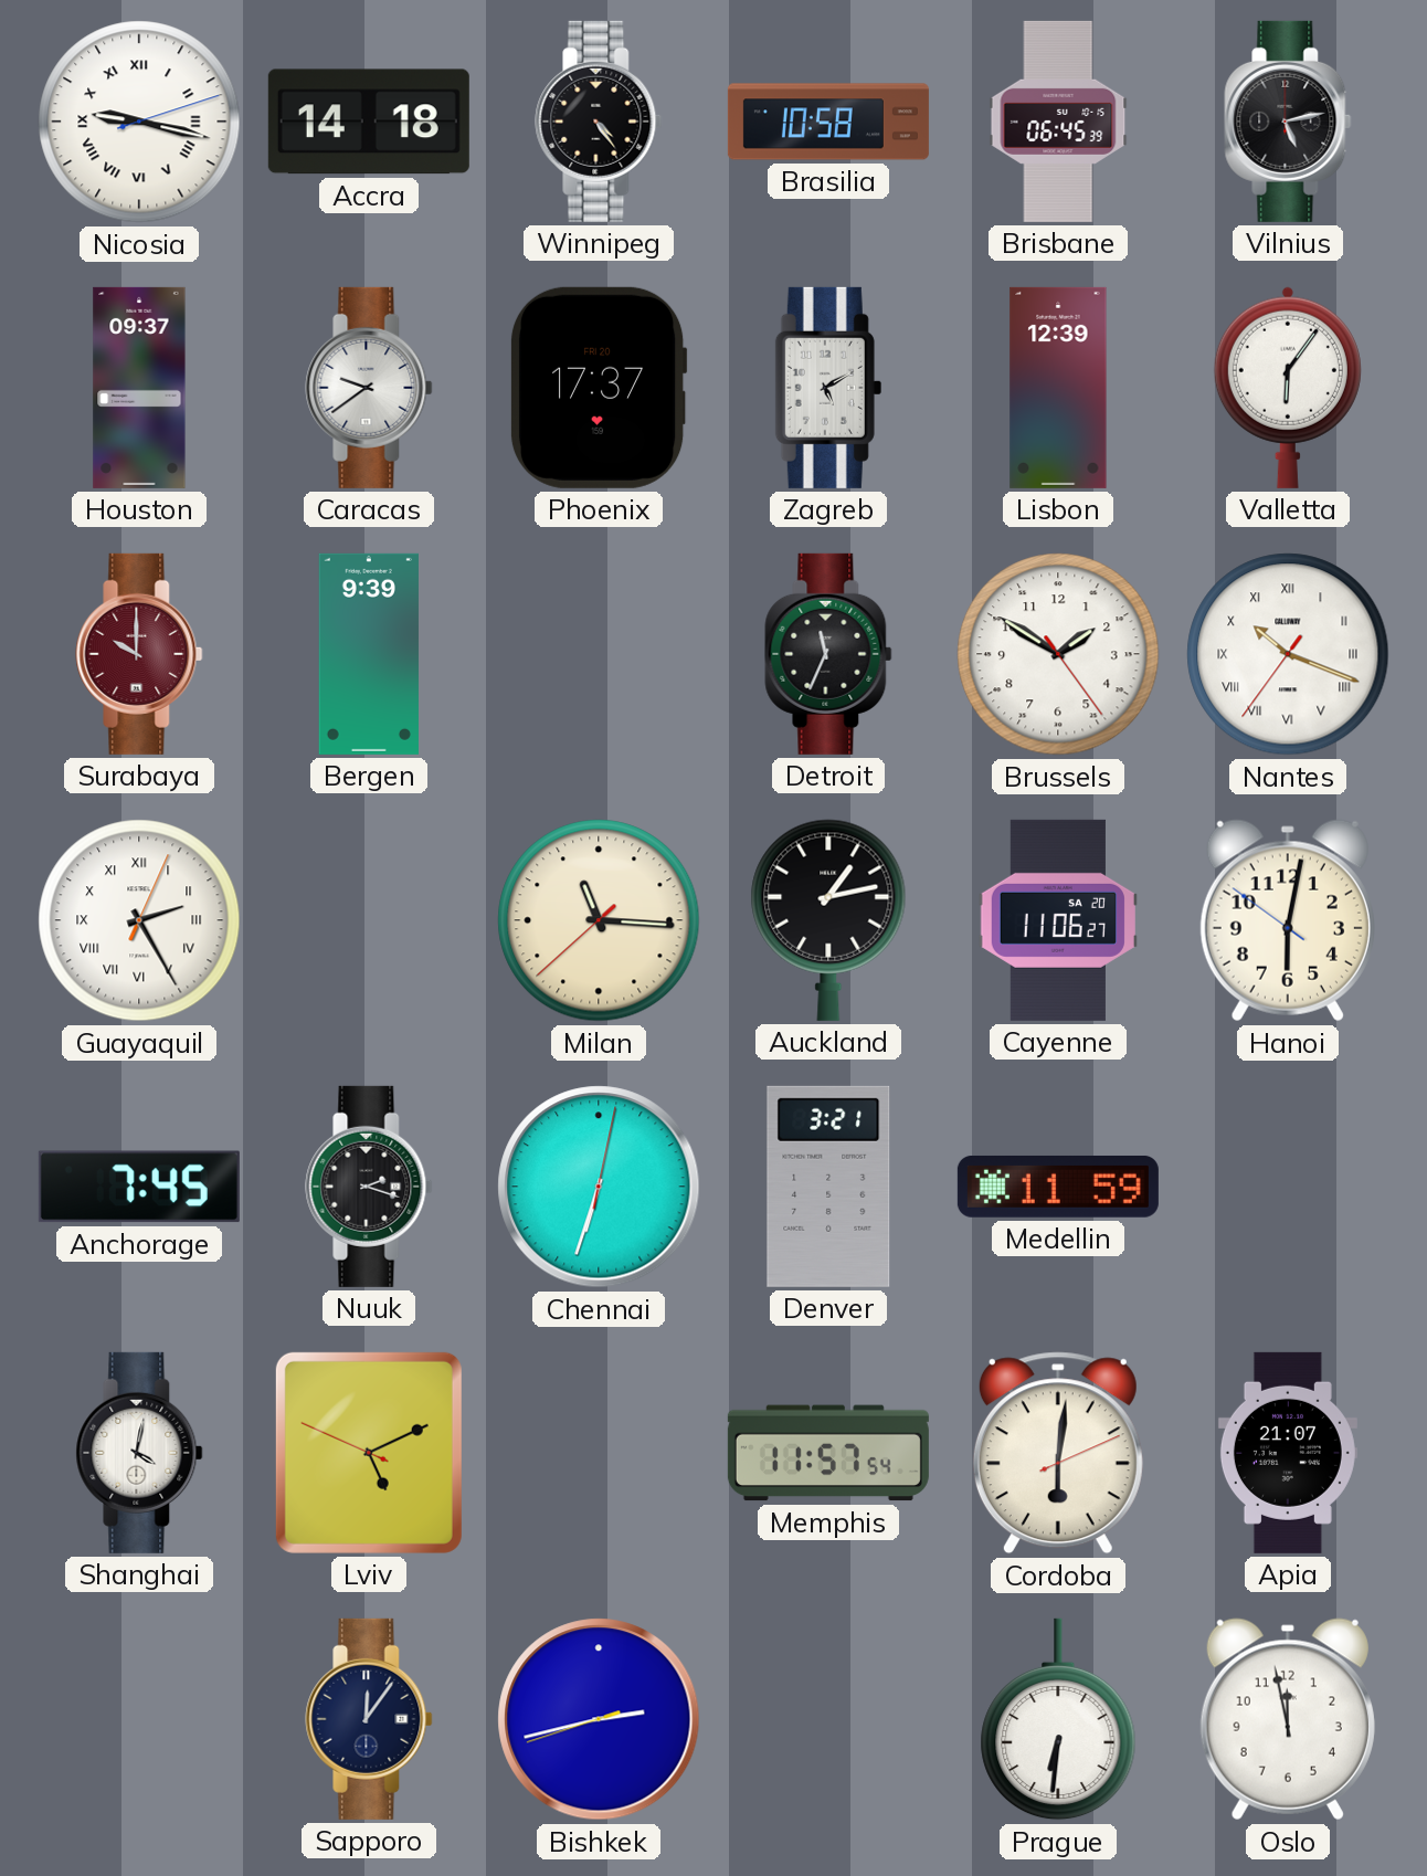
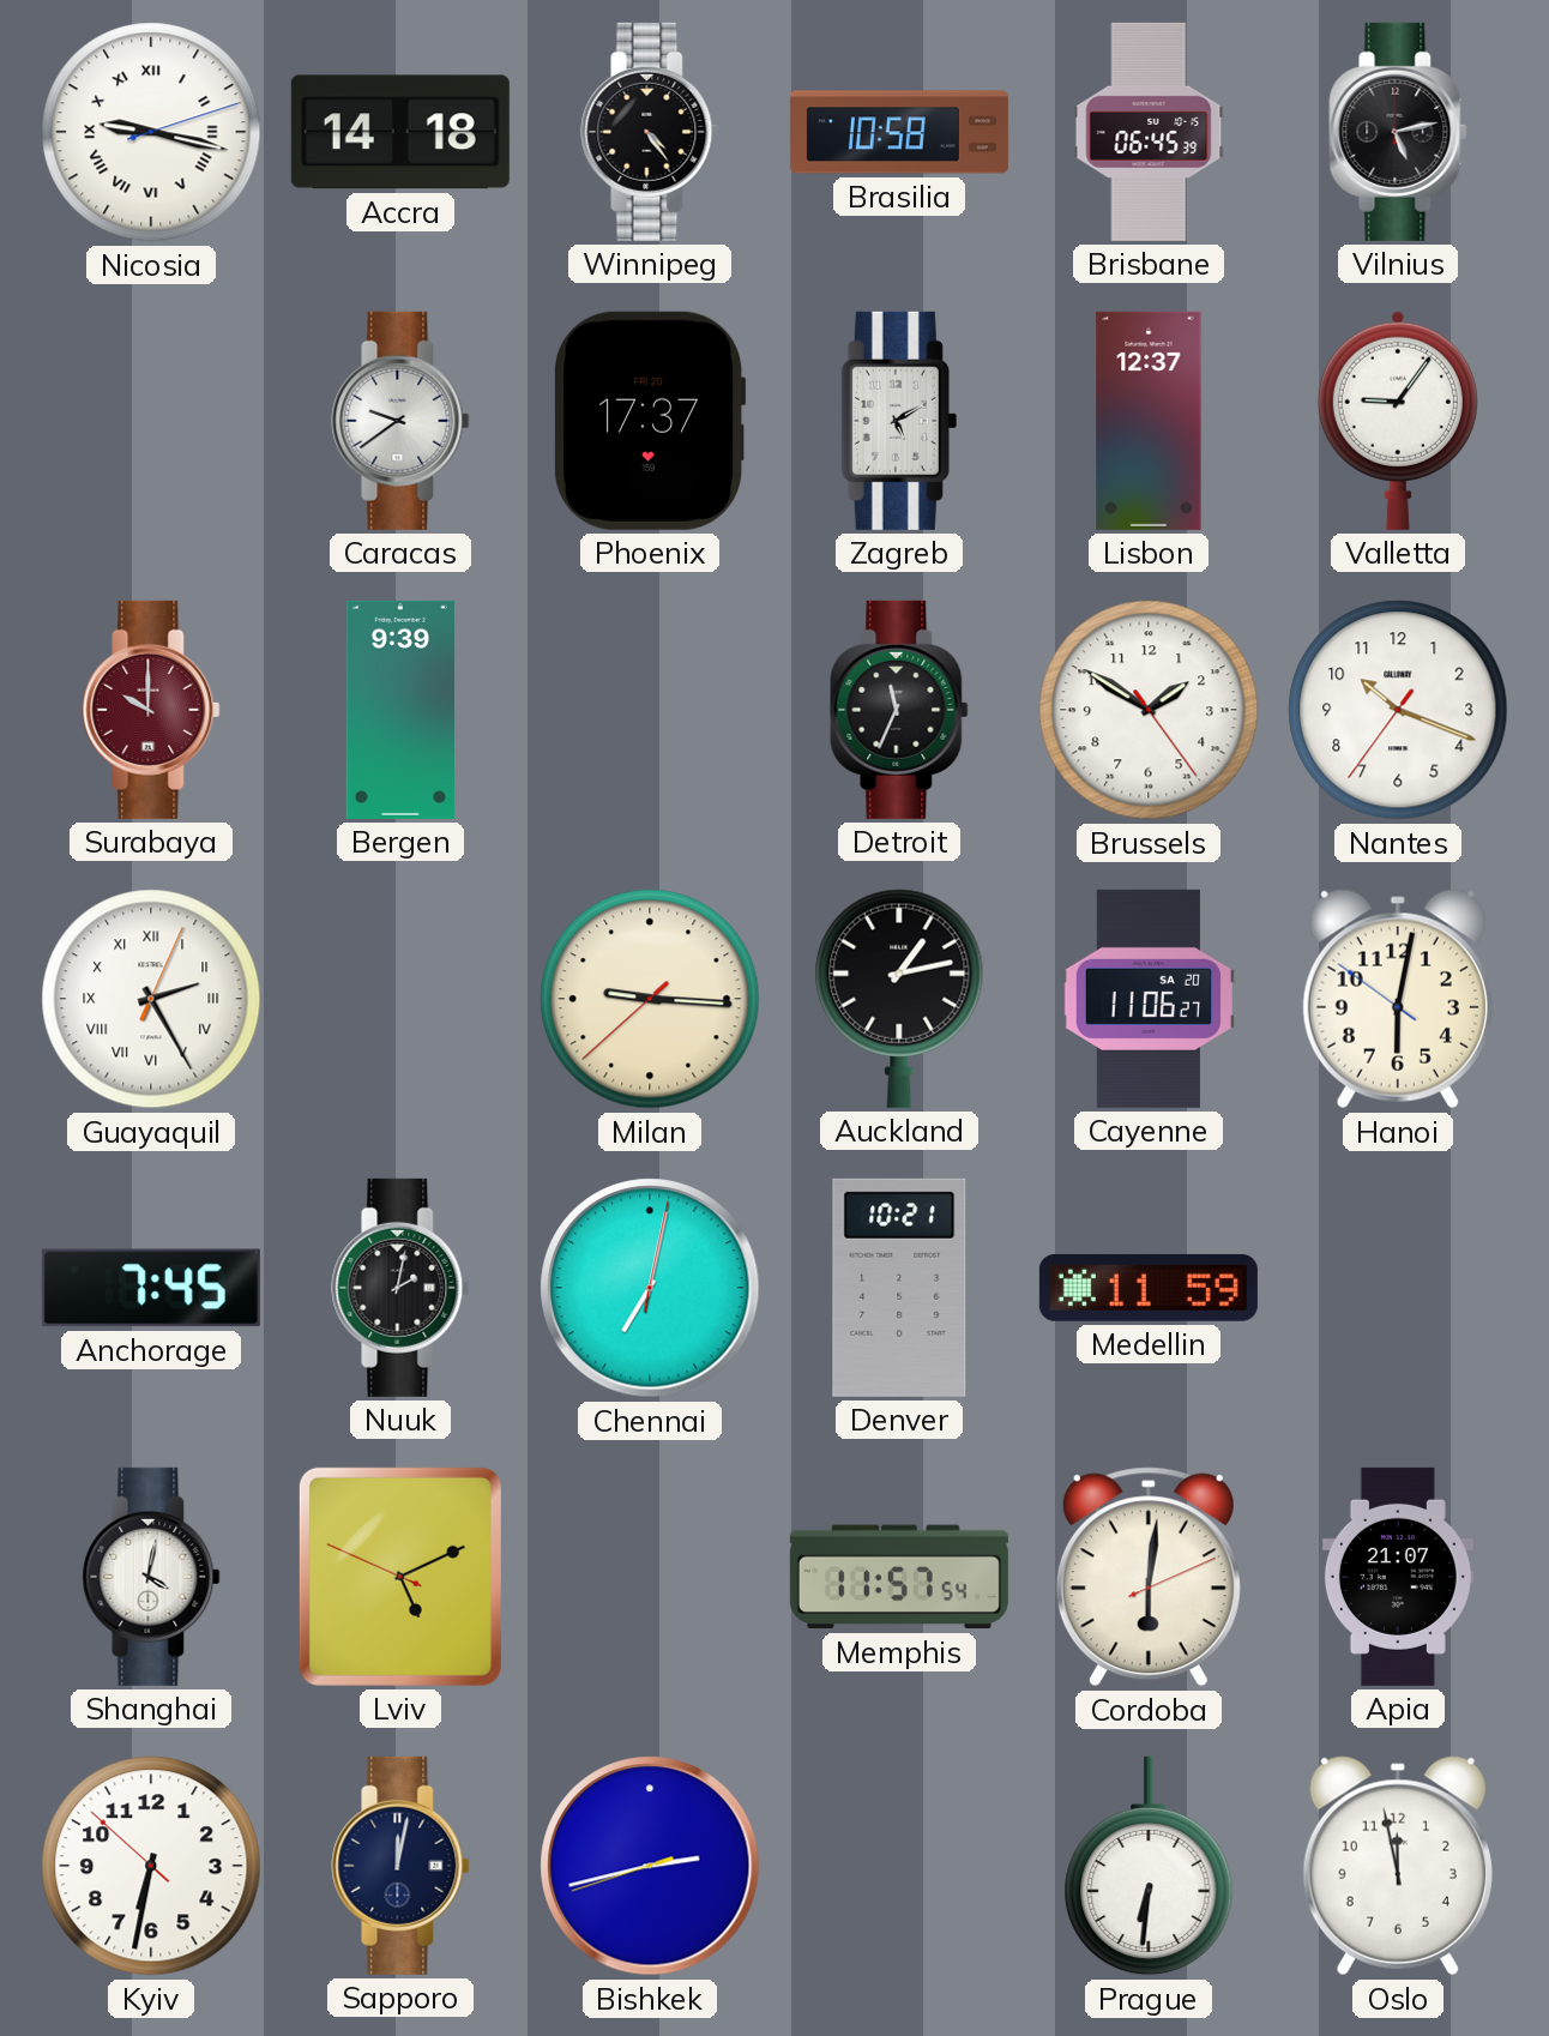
Houston: 09:37 -> none
Lisbon: 12:39 -> 12:37
Valletta: 6:06 -> 9:06
Nantes numerals: Roman -> Arabic
Milan: 11:15 -> 9:15
Nuuk: 2:18 -> 2:02
Chennai: 6:33 -> 7:02
Denver: 3:21 -> 10:21
Kyiv: none -> 6:31
Sapporo: 12:06 -> 12:02
